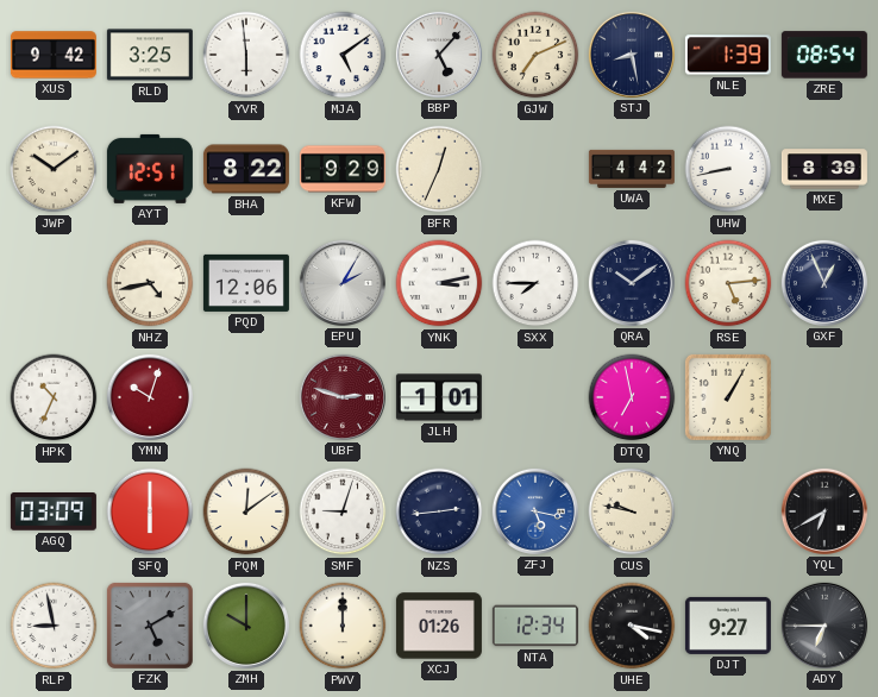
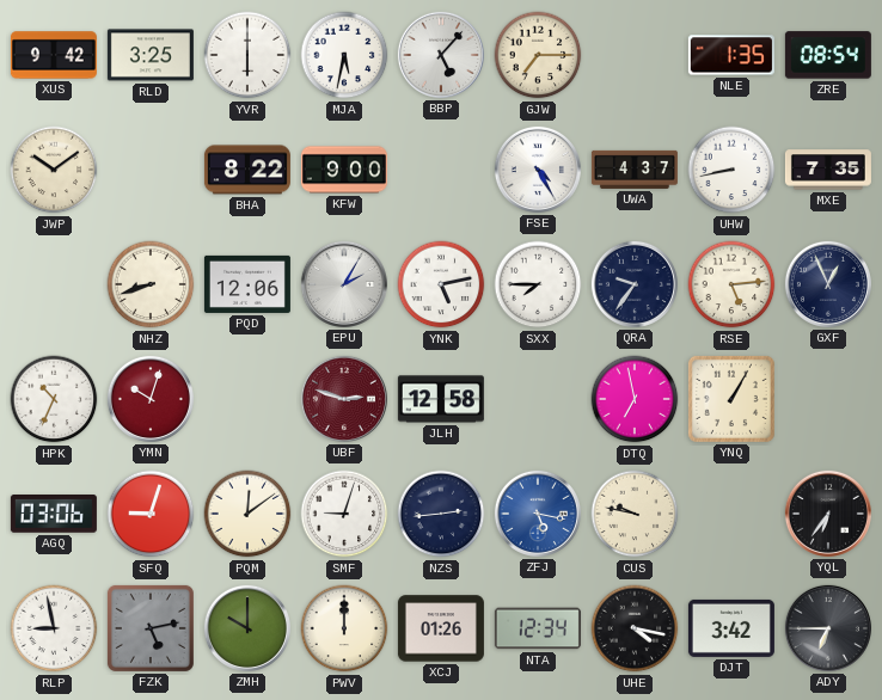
YVR: 5:59 -> 6:00
MJA: 5:09 -> 5:32
GJW: 7:11 -> 7:15
STJ: 8:28 -> none
NLE: 1:39 -> 1:35
AYT: 12:51 -> none
KFW: 9:29 -> 9:00
BFR: 12:34 -> none
FSE: none -> 4:25
UWA: 4:42 -> 4:37
MXE: 8:39 -> 7:35
NHZ: 4:43 -> 8:42
YNK: 3:13 -> 5:13
QRA: 10:09 -> 9:36
JLH: 1:01 -> 12:58
AGQ: 03:09 -> 03:06
SFQ: 6:00 -> 9:03
YQL: 6:40 -> 6:36
FZK: 5:10 -> 5:13
DJT: 9:27 -> 3:42
